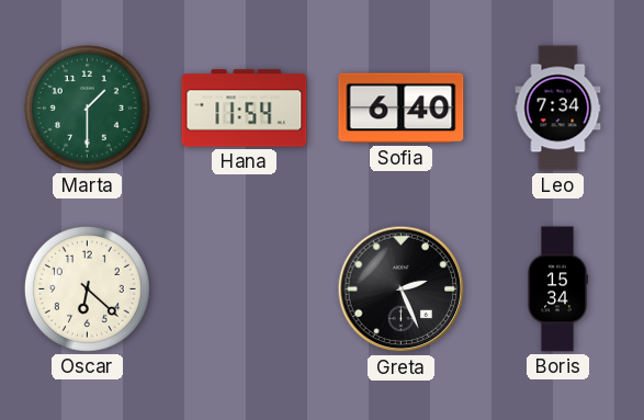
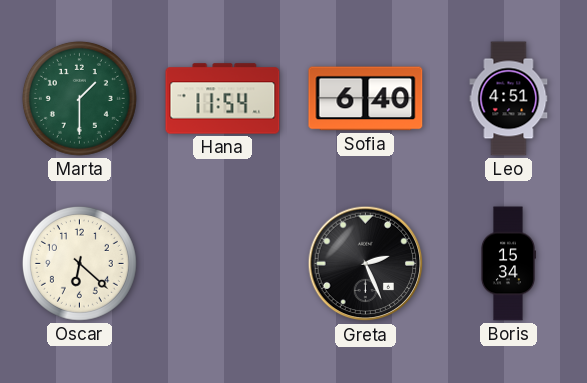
Leo: 7:34 -> 4:51
